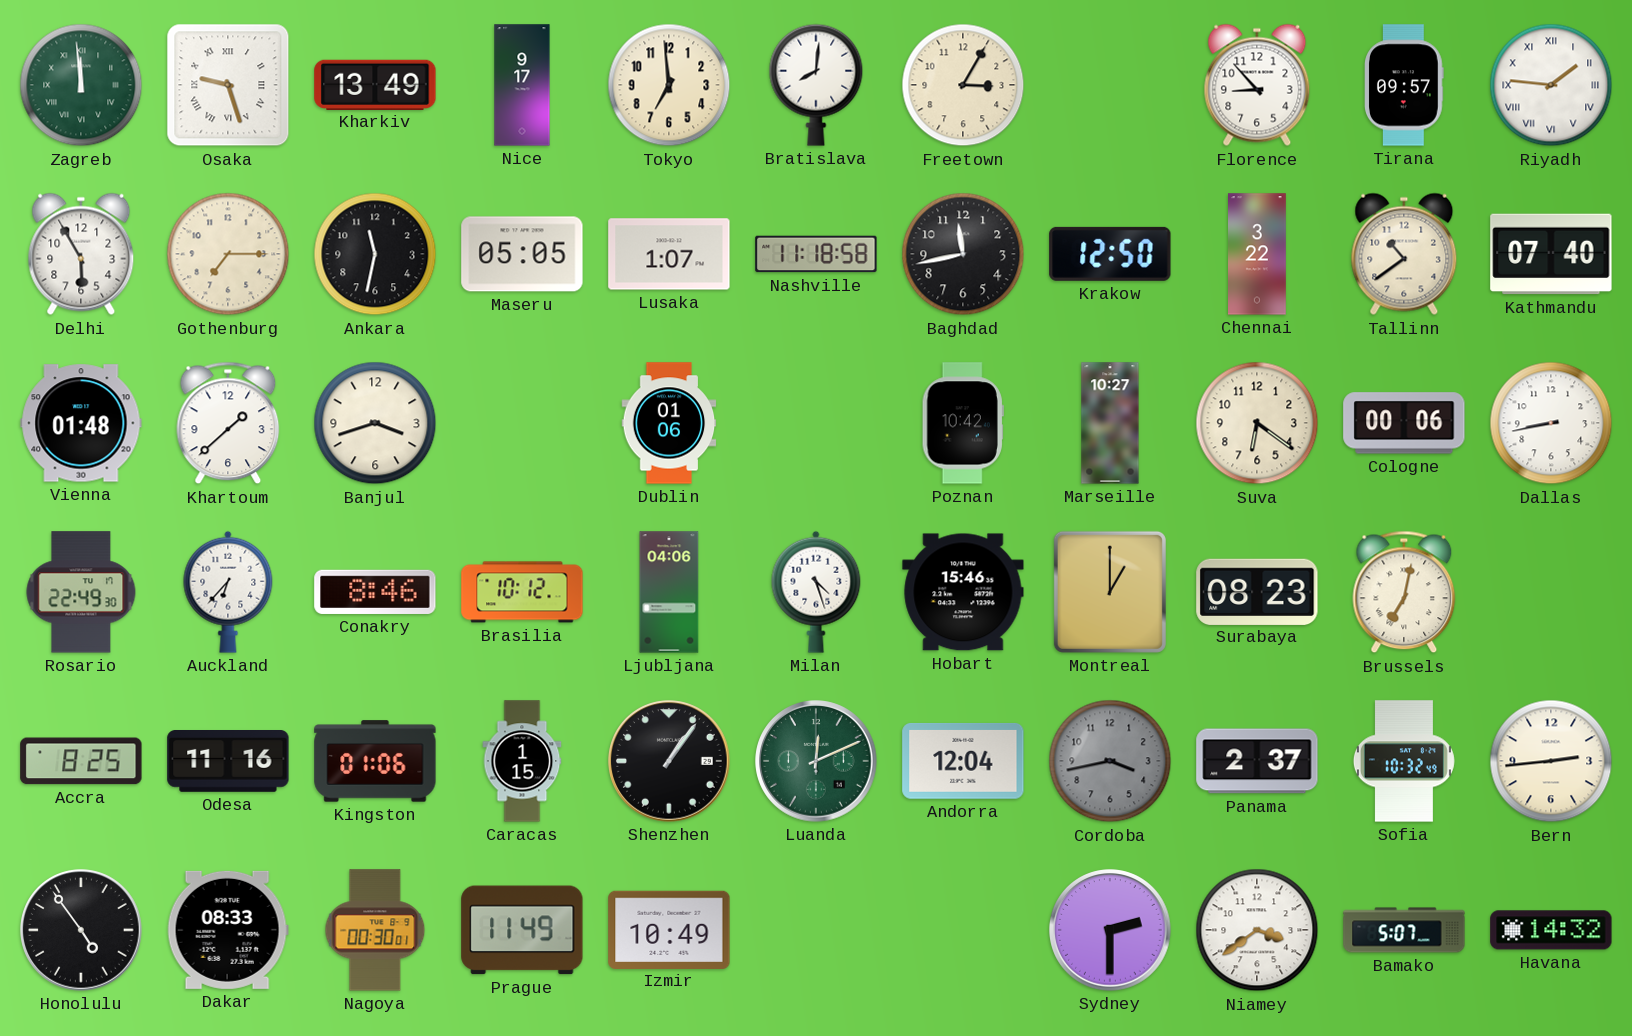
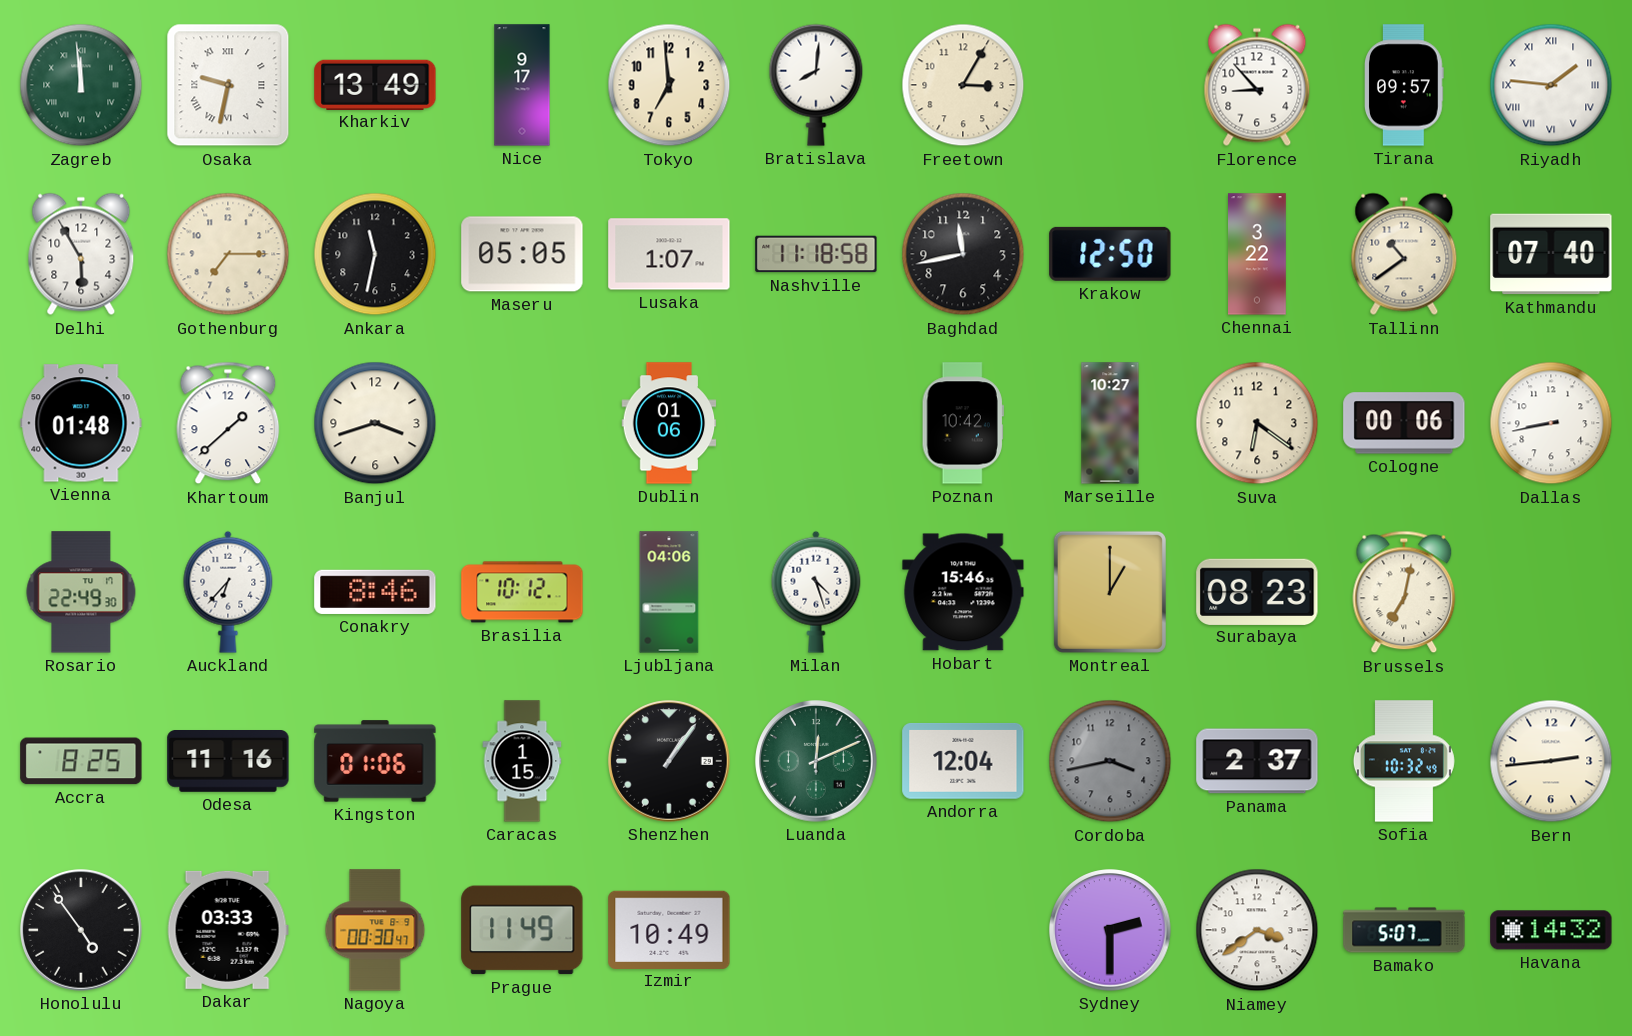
Osaka: 9:27 -> 9:32
Dakar: 08:33 -> 03:33
Nagoya: 00:30:01 -> 00:30:47
